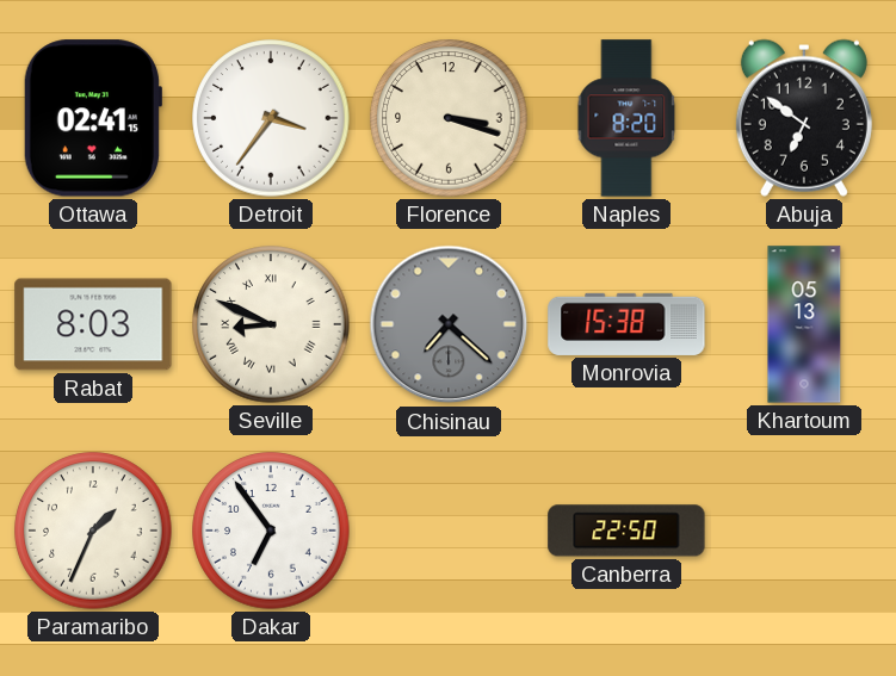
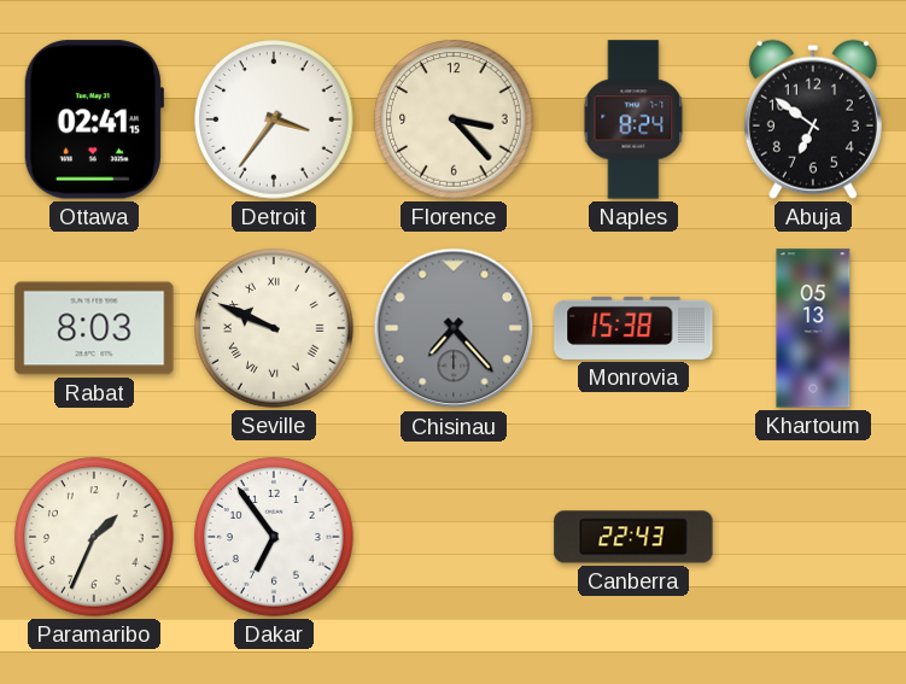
Florence: 3:18 -> 3:23
Naples: 8:20 -> 8:24
Seville: 8:49 -> 9:49
Chisinau: 7:22 -> 7:23
Canberra: 22:50 -> 22:43
